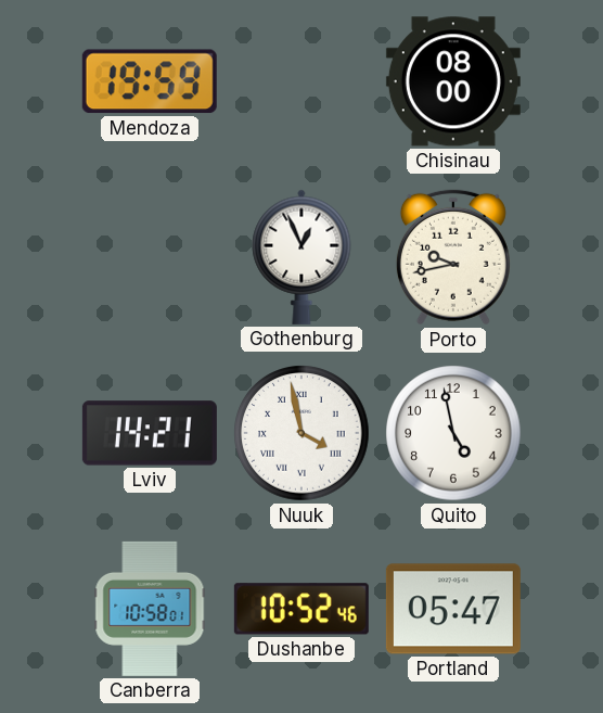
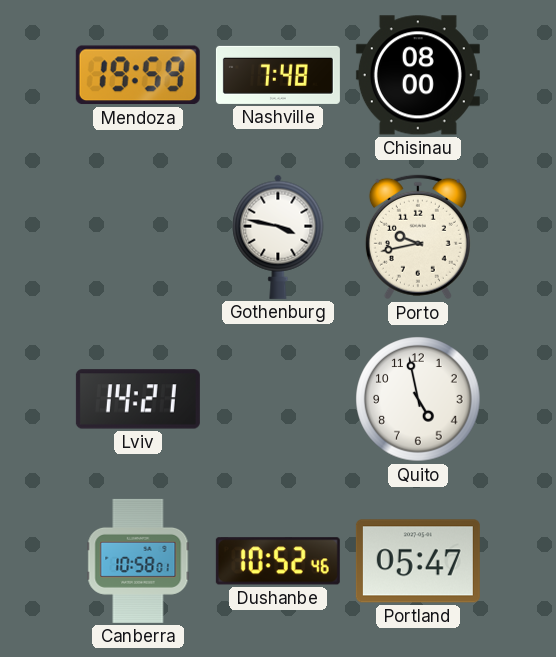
Nashville: none -> 7:48
Gothenburg: 12:56 -> 3:47
Nuuk: 3:58 -> none
